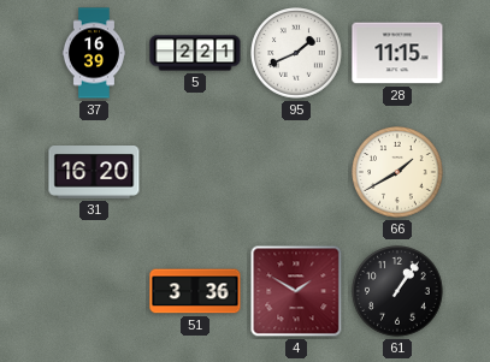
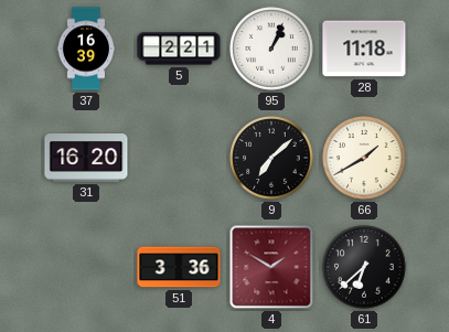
95: 1:41 -> 1:04
28: 11:15 -> 11:18
9: none -> 7:08
61: 1:06 -> 6:38
